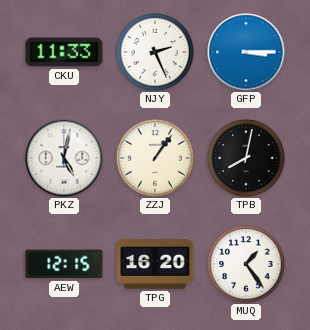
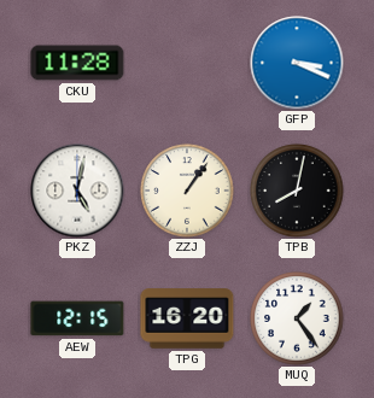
CKU: 11:33 -> 11:28
NJY: 2:26 -> none
GFP: 3:15 -> 3:19
